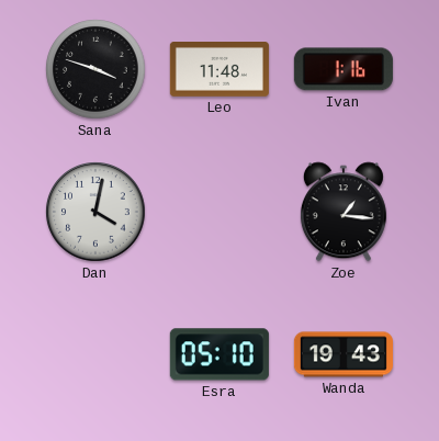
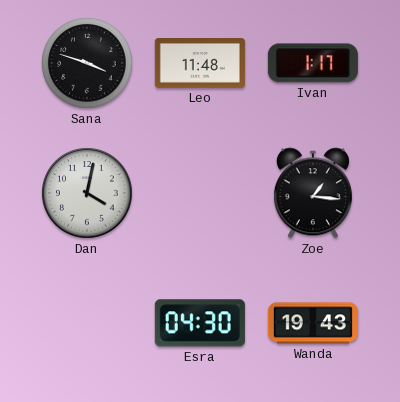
Ivan: 1:16 -> 1:17
Esra: 05:10 -> 04:30
